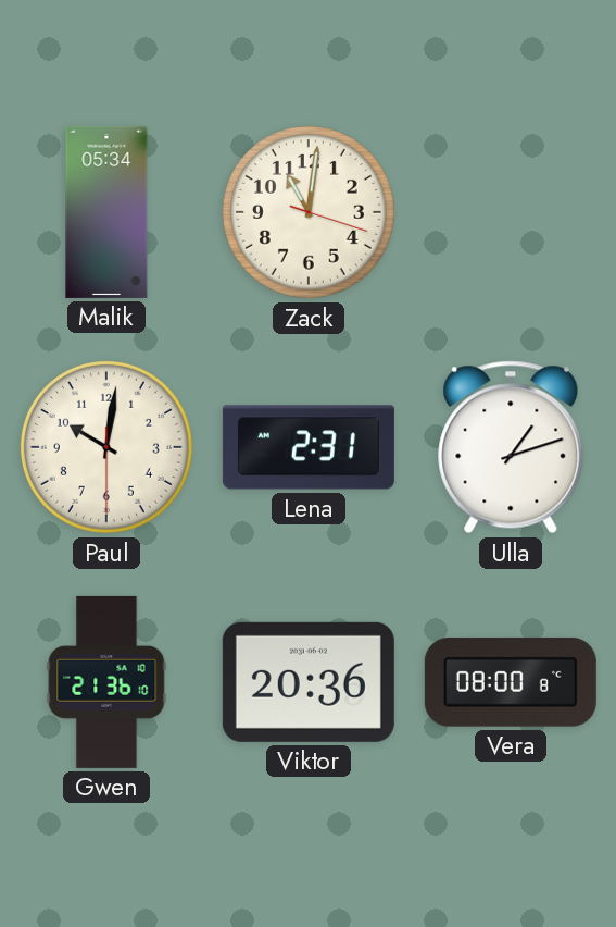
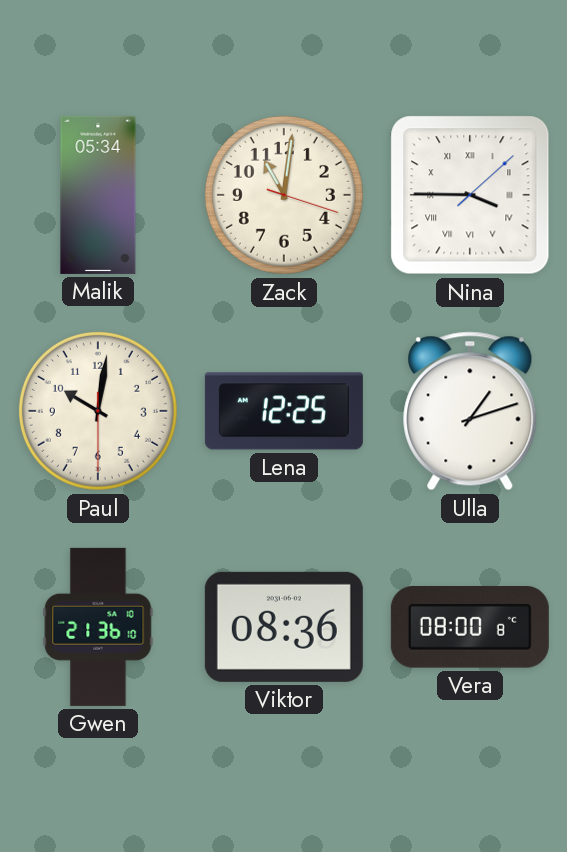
Nina: none -> 3:45
Lena: 2:31 -> 12:25
Viktor: 20:36 -> 08:36
